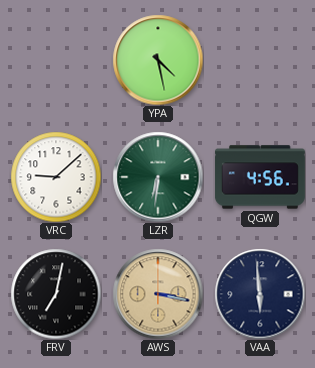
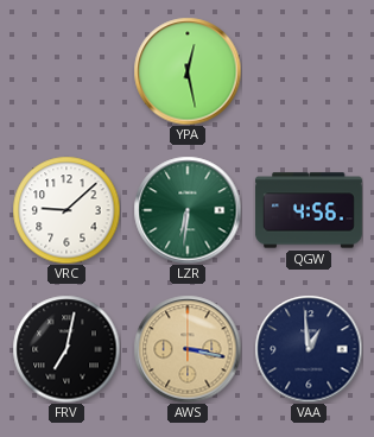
YPA: 4:28 -> 12:28
VAA: 5:59 -> 12:59
